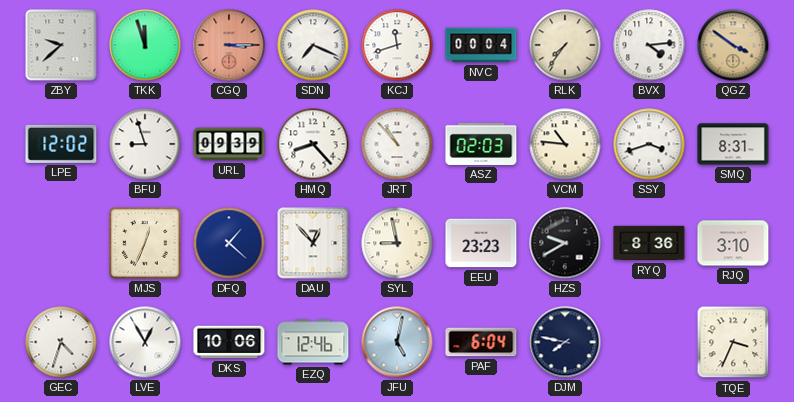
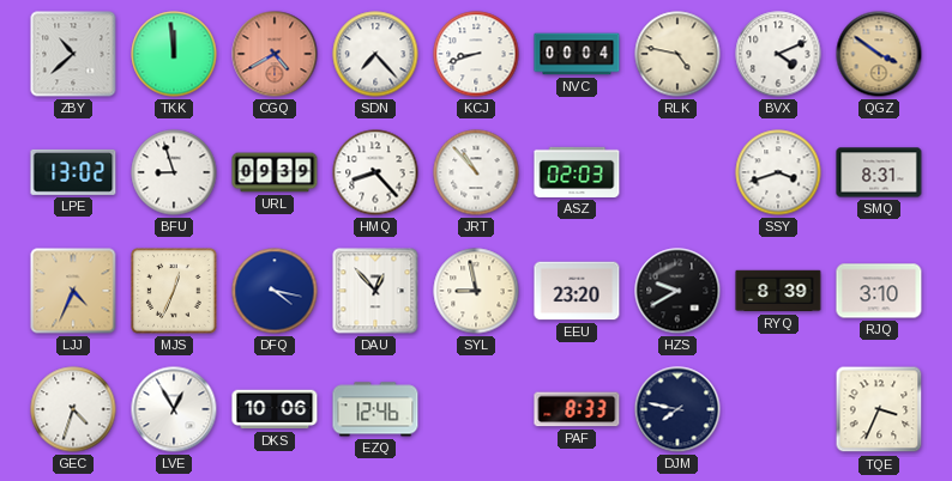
ZBY: 9:38 -> 10:38
TKK: 11:57 -> 11:59
CGQ: 3:15 -> 4:40
SDN: 7:19 -> 7:23
KCJ: 11:42 -> 8:42
RLK: 7:36 -> 4:47
BVX: 4:14 -> 4:11
LPE: 12:02 -> 13:02
VCM: 10:46 -> none
LJJ: none -> 4:34
DFQ: 1:22 -> 4:17
EEU: 23:23 -> 23:20
RYQ: 8:36 -> 8:39
JFU: 5:02 -> none
PAF: 6:04 -> 8:33
